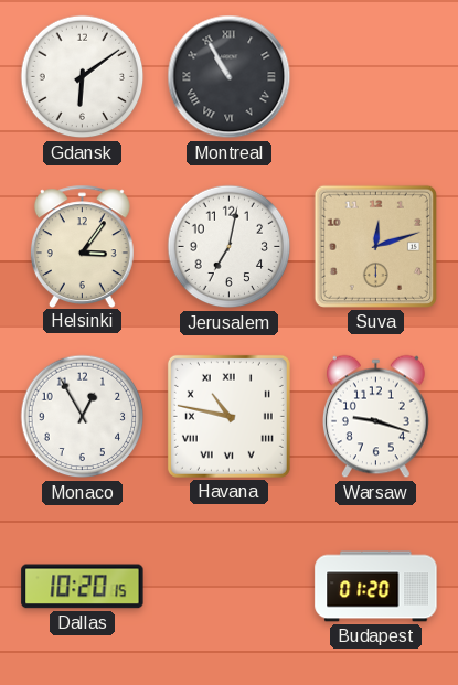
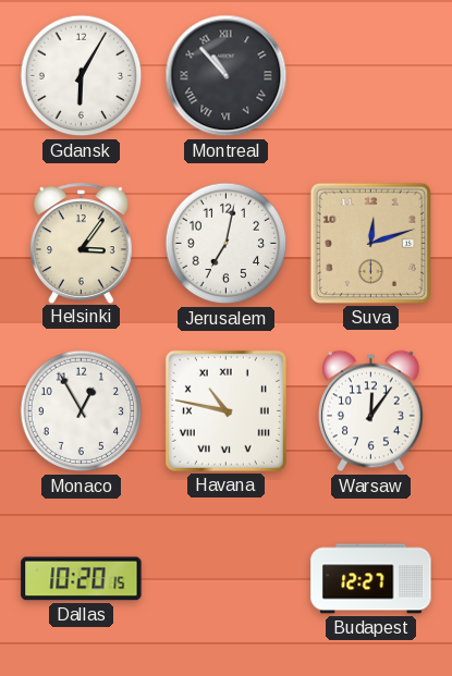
Gdansk: 6:09 -> 6:05
Montreal: 10:55 -> 10:53
Warsaw: 9:18 -> 12:06
Budapest: 01:20 -> 12:27
